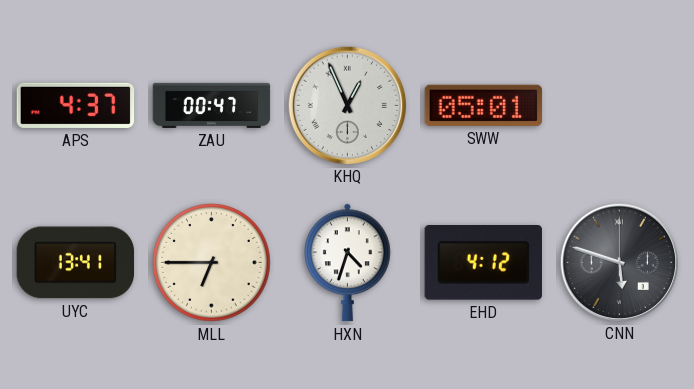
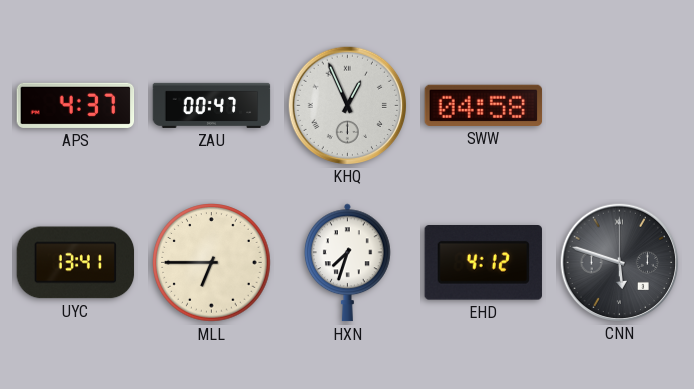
SWW: 05:01 -> 04:58
HXN: 4:33 -> 7:33
